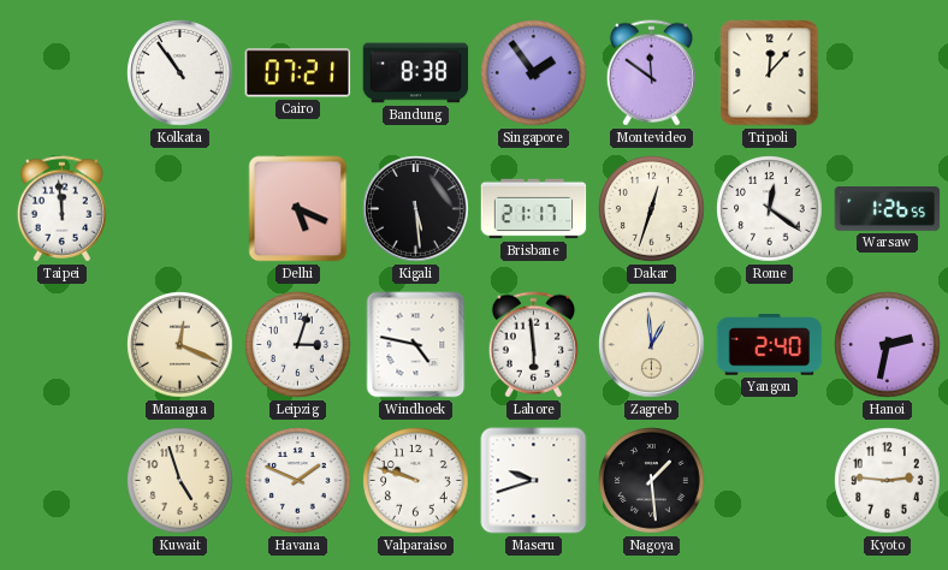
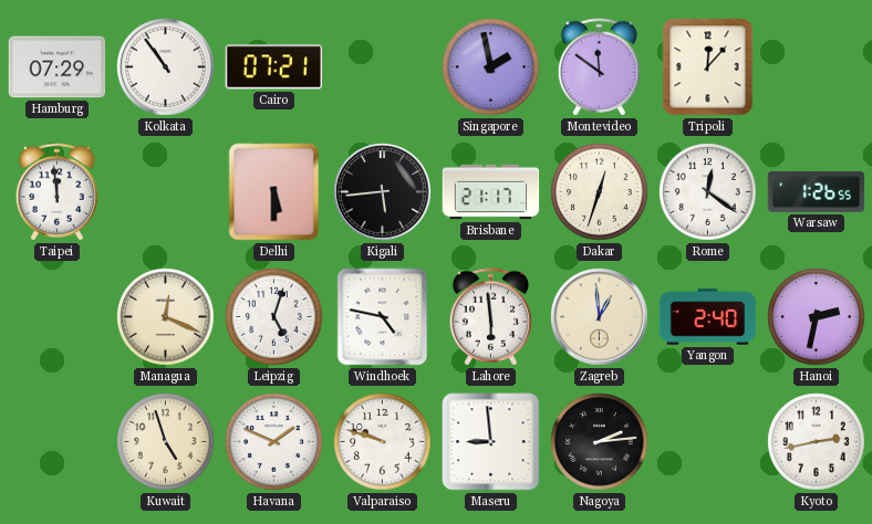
Hamburg: none -> 07:29
Bandung: 8:38 -> none
Singapore: 1:54 -> 1:58
Delhi: 5:19 -> 5:30
Kigali: 5:29 -> 5:44
Leipzig: 3:03 -> 5:03
Maseru: 9:42 -> 8:59
Nagoya: 1:29 -> 2:14
Kyoto: 2:46 -> 2:43
